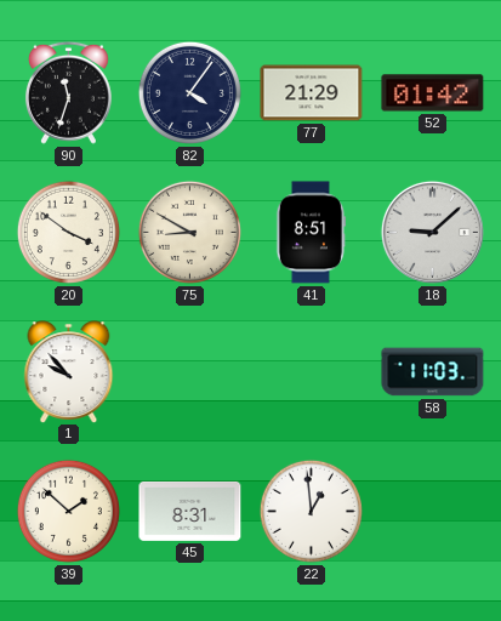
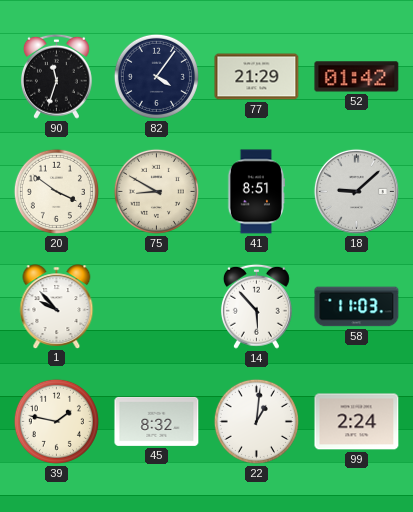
14: none -> 5:53
39: 1:52 -> 1:47
45: 8:31 -> 8:32
22: 12:59 -> 1:01
99: none -> 2:24
